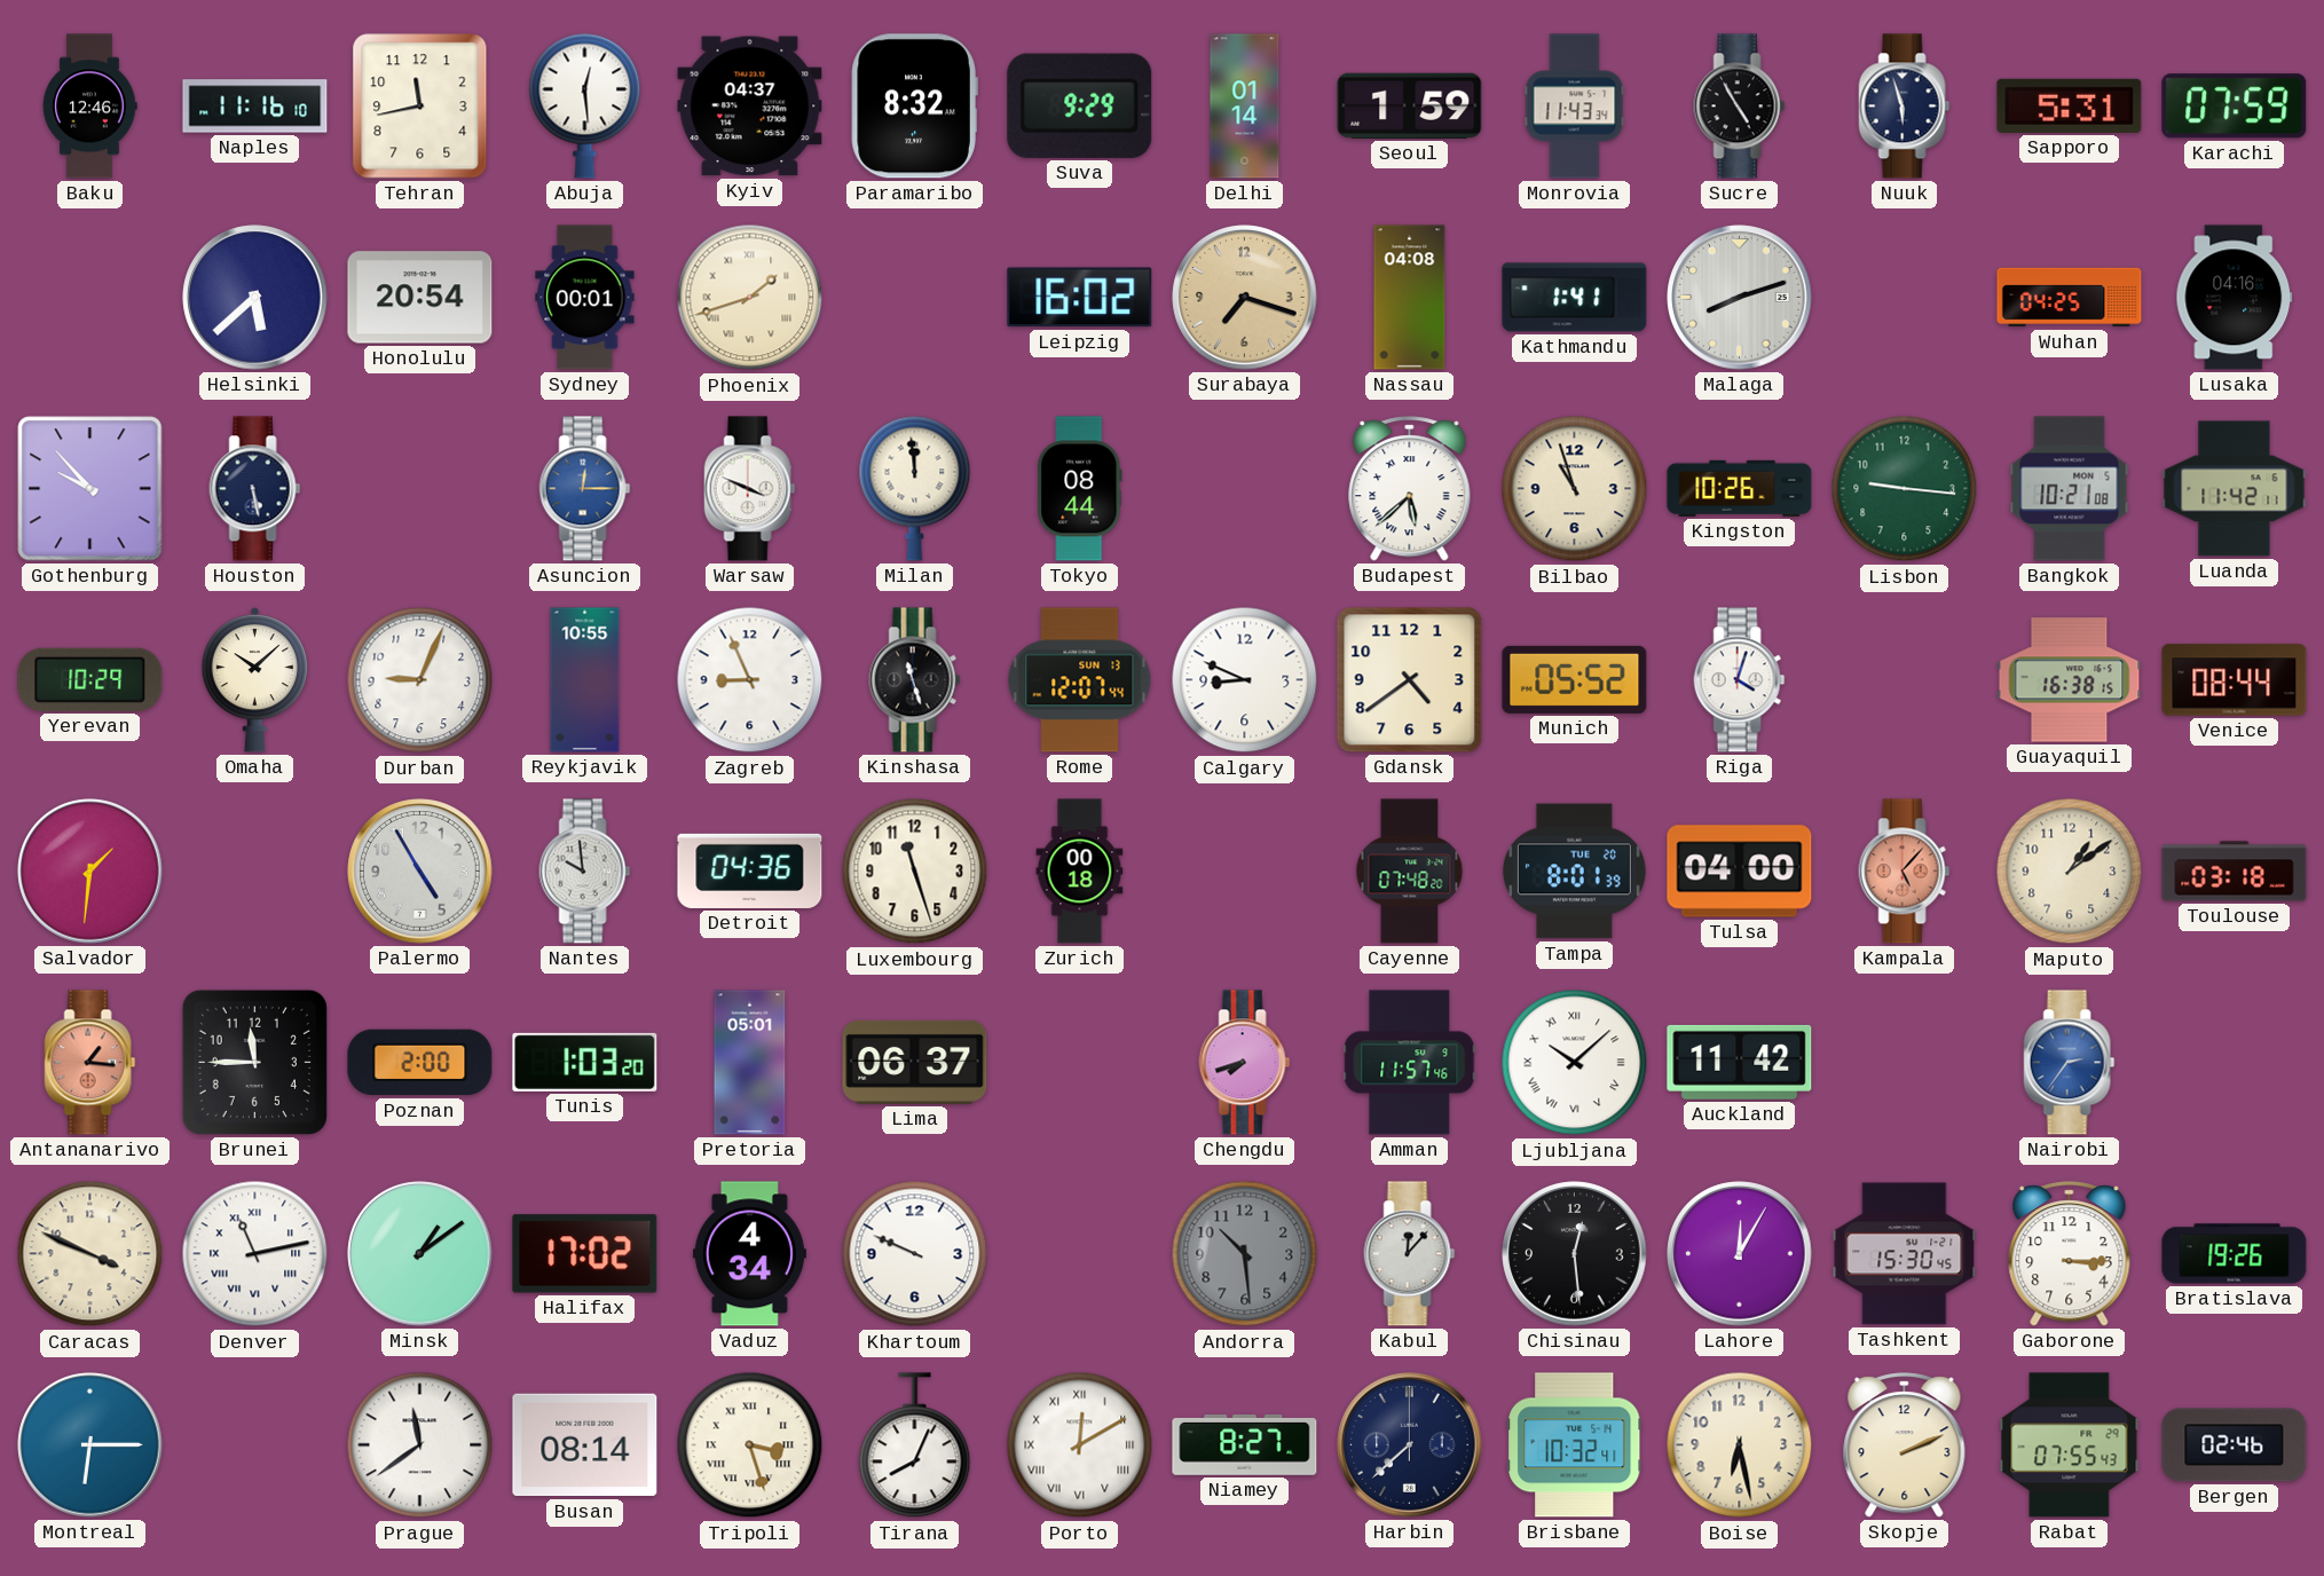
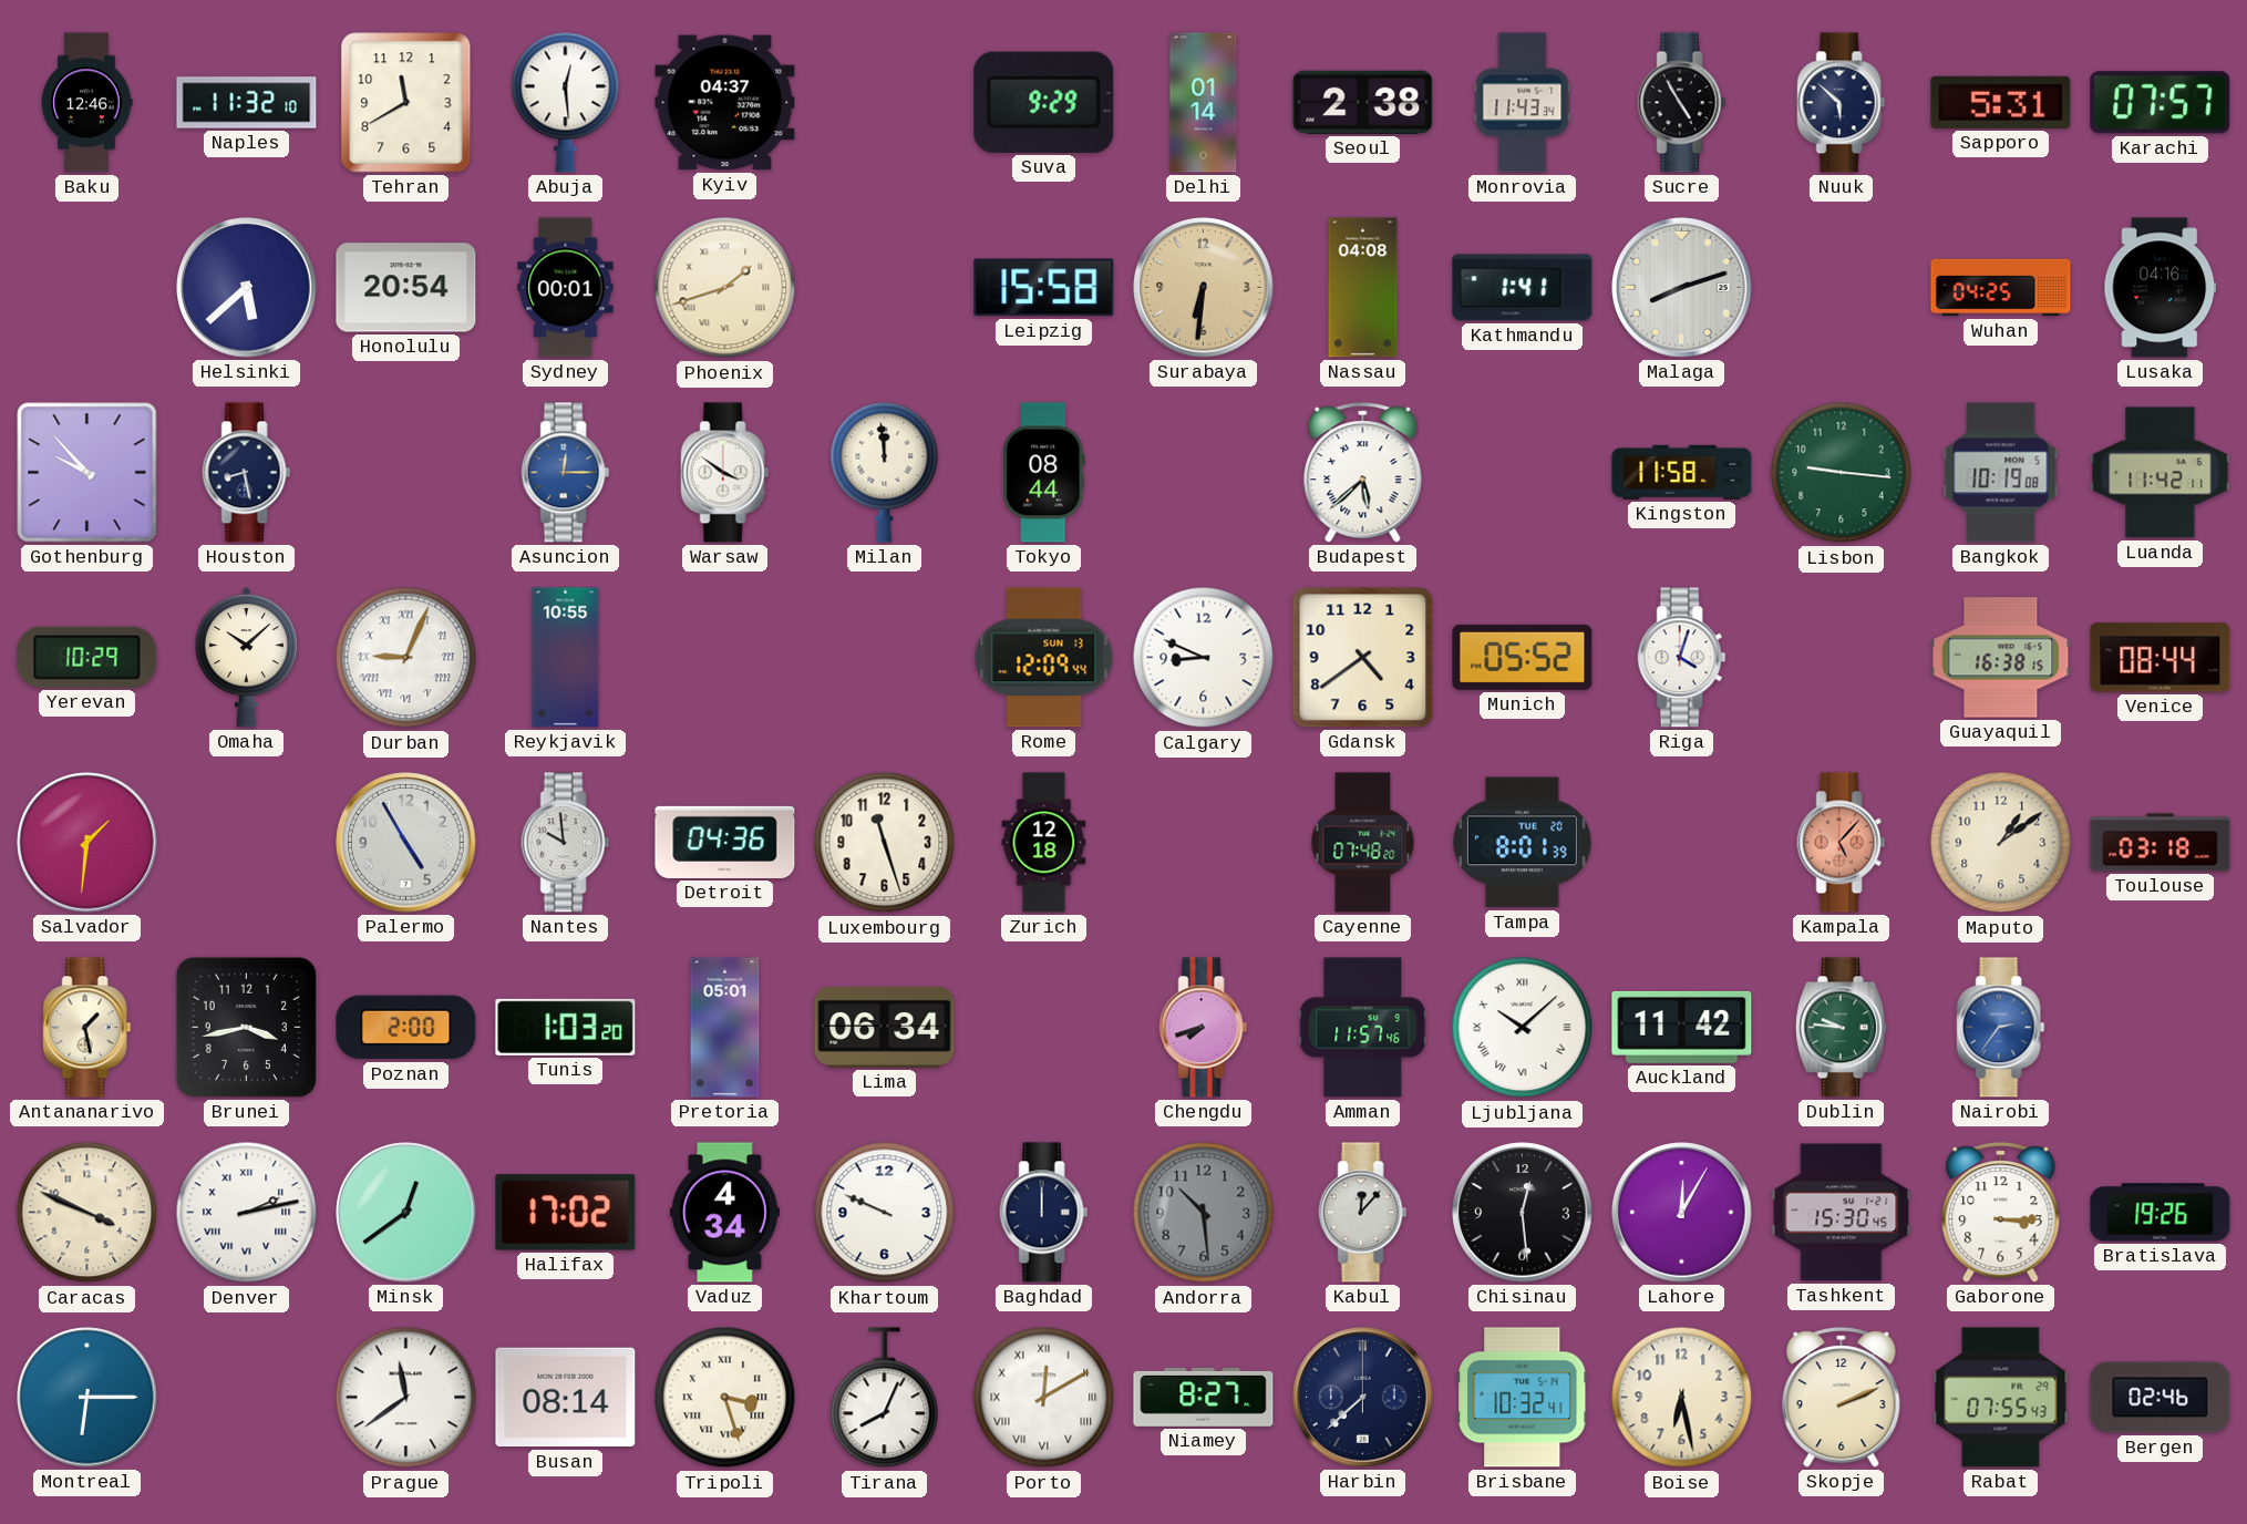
Naples: 11:16 -> 11:32
Tehran: 11:43 -> 11:40
Paramaribo: 8:32 -> none
Seoul: 1:59 -> 2:38
Nuuk: 5:57 -> 5:52
Karachi: 07:59 -> 07:57
Leipzig: 16:02 -> 15:58
Surabaya: 7:18 -> 6:31
Houston: 5:28 -> 8:28
Warsaw: 3:49 -> 3:51
Bilbao: 10:57 -> none
Kingston: 10:26 -> 11:58
Bangkok: 10:21 -> 10:19
Durban numerals: Arabic -> Roman
Zagreb: 8:56 -> none
Kinshasa: 11:27 -> none
Rome: 12:07 -> 12:09
Zurich: 00:18 -> 12:18
Tulsa: 04:00 -> none
Antananarivo: 1:16 -> 1:28
Antananarivo dial: salmon -> cream
Brunei: 11:45 -> 3:43
Lima: 06:37 -> 06:34
Dublin: none -> 9:46
Denver: 11:13 -> 2:13
Minsk: 1:09 -> 12:39
Baghdad: none -> 12:00
